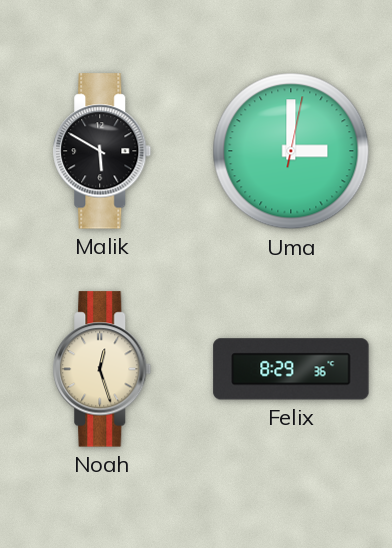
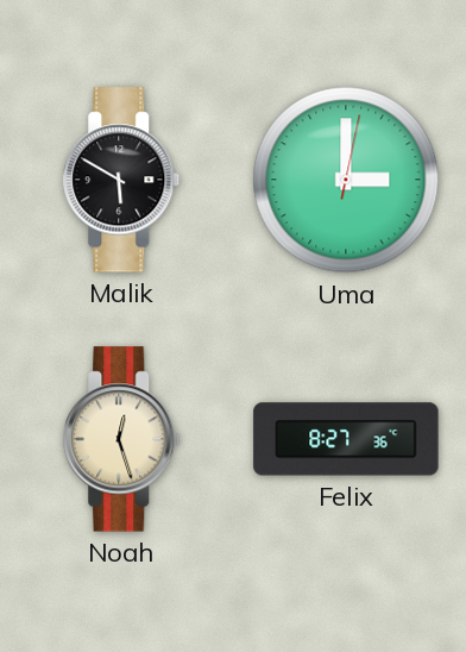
Felix: 8:29 -> 8:27
